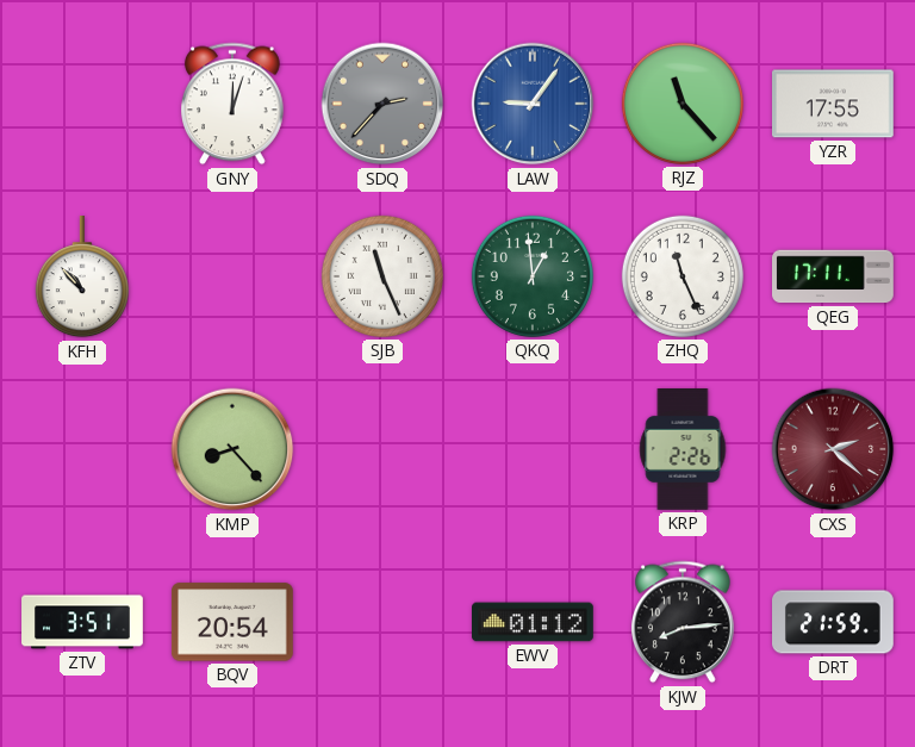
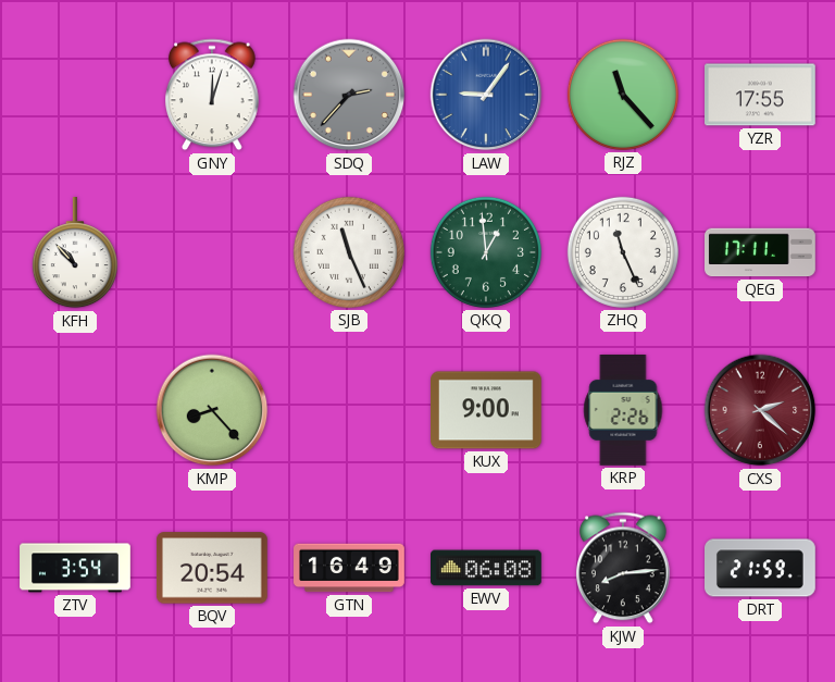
KUX: none -> 9:00
ZTV: 3:51 -> 3:54
GTN: none -> 16:49
EWV: 01:12 -> 06:08
